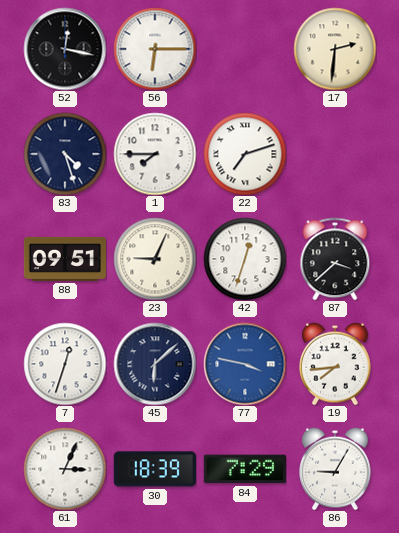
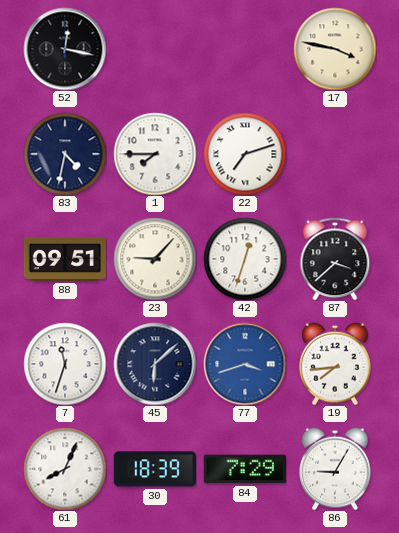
56: 6:15 -> none
17: 2:31 -> 3:47
83: 4:27 -> 4:32
23: 9:04 -> 9:07
7: 12:33 -> 11:33
77: 3:47 -> 3:42
61: 3:04 -> 8:04
